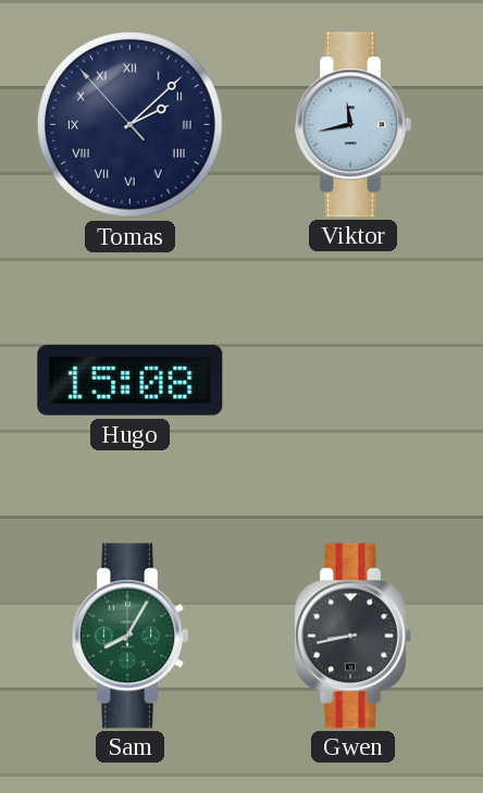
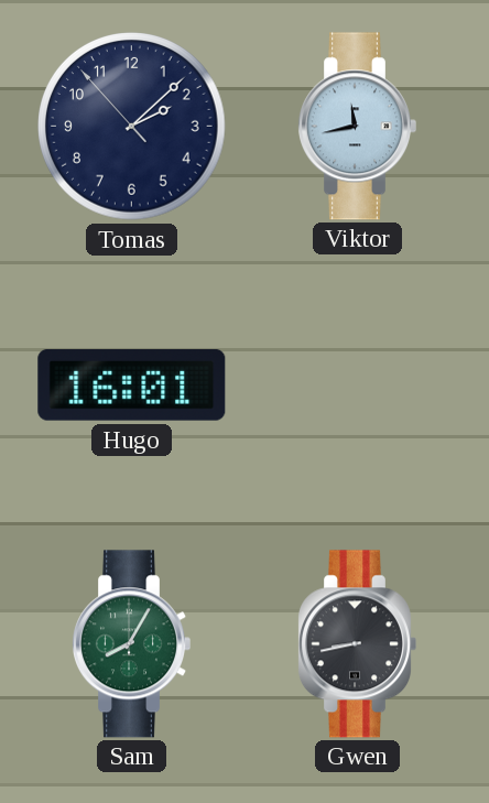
Tomas numerals: Roman -> Arabic
Hugo: 15:08 -> 16:01
